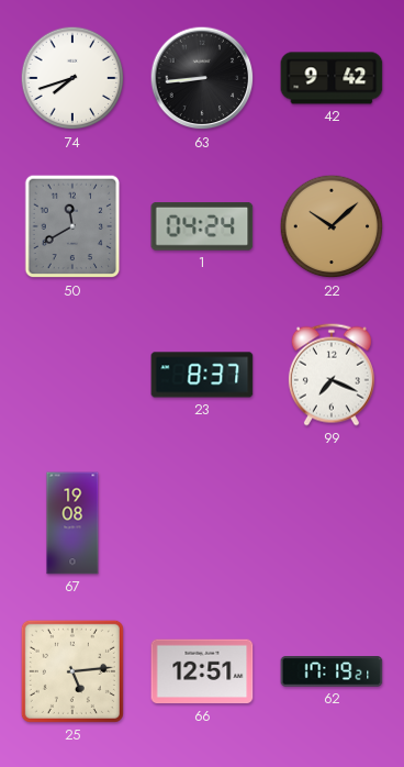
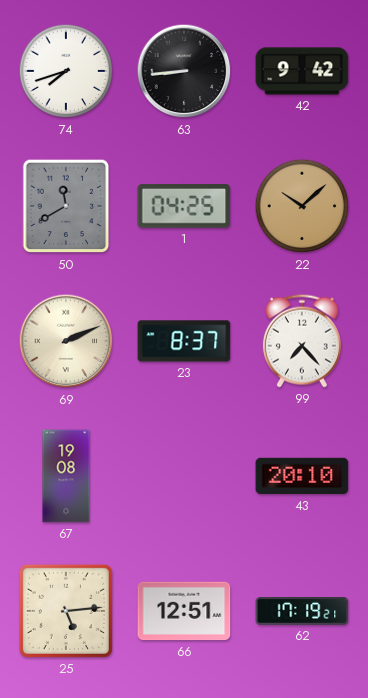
1: 04:24 -> 04:25
69: none -> 2:11
99: 7:19 -> 7:23
43: none -> 20:10
